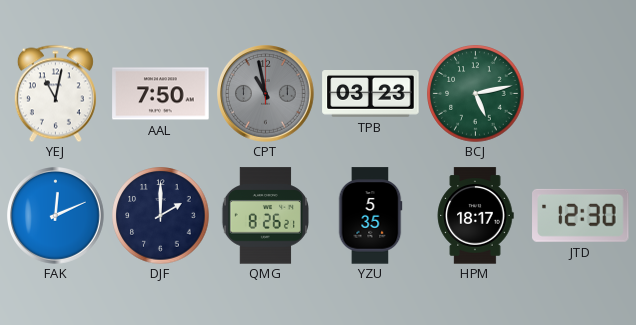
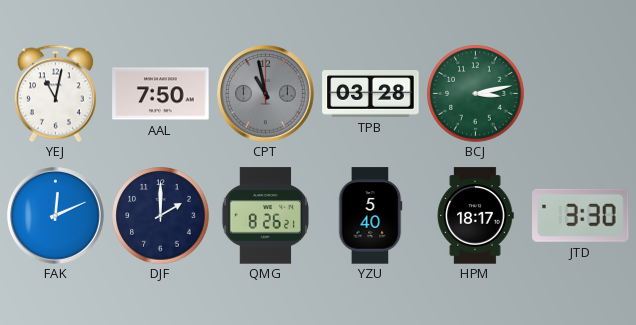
TPB: 03:23 -> 03:28
BCJ: 5:13 -> 3:13
YZU: 5:35 -> 5:40
JTD: 12:30 -> 3:30
